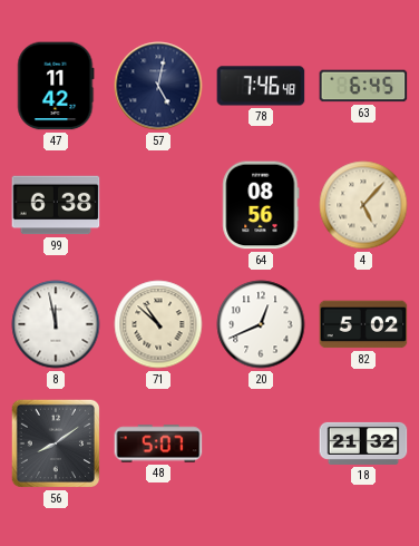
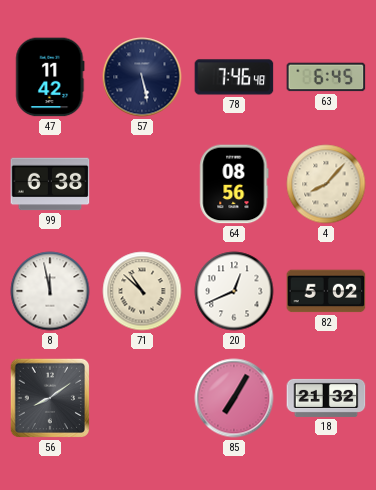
57: 5:02 -> 5:28
4: 5:07 -> 8:07
48: 5:07 -> none
85: none -> 7:05
